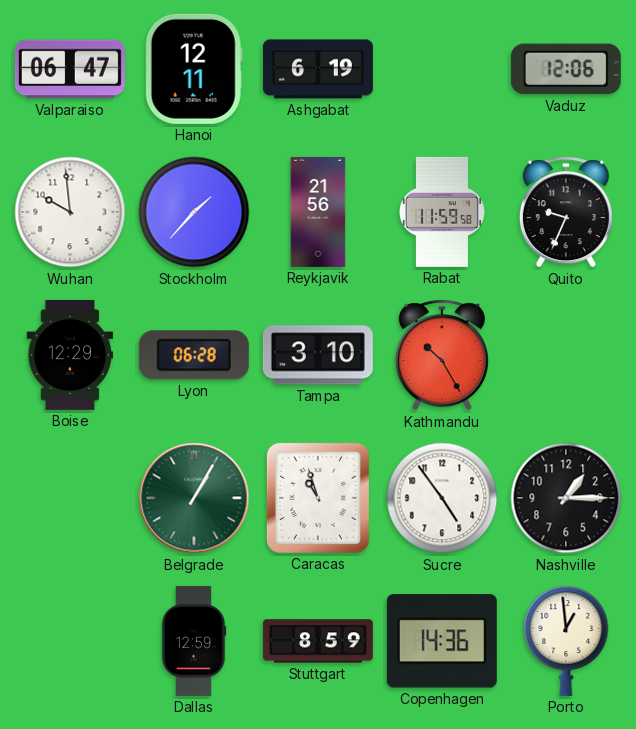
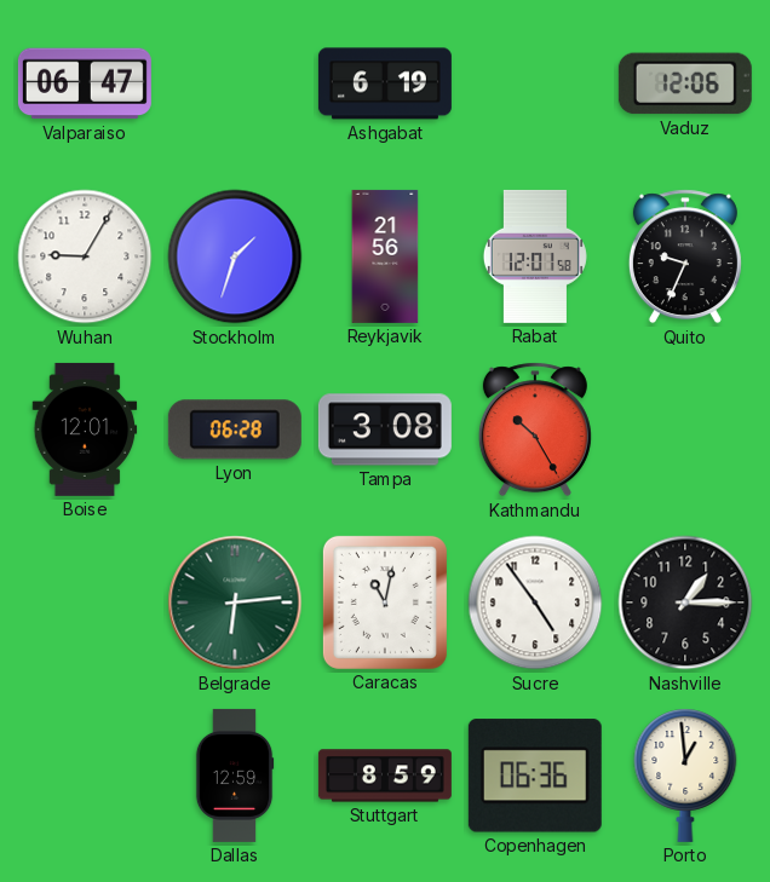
Hanoi: 12:11 -> none
Wuhan: 9:59 -> 9:05
Stockholm: 1:37 -> 1:33
Rabat: 11:59 -> 12:01
Boise: 12:29 -> 12:01
Tampa: 3:10 -> 3:08
Belgrade: 1:05 -> 6:14
Caracas: 10:57 -> 11:02
Copenhagen: 14:36 -> 06:36
